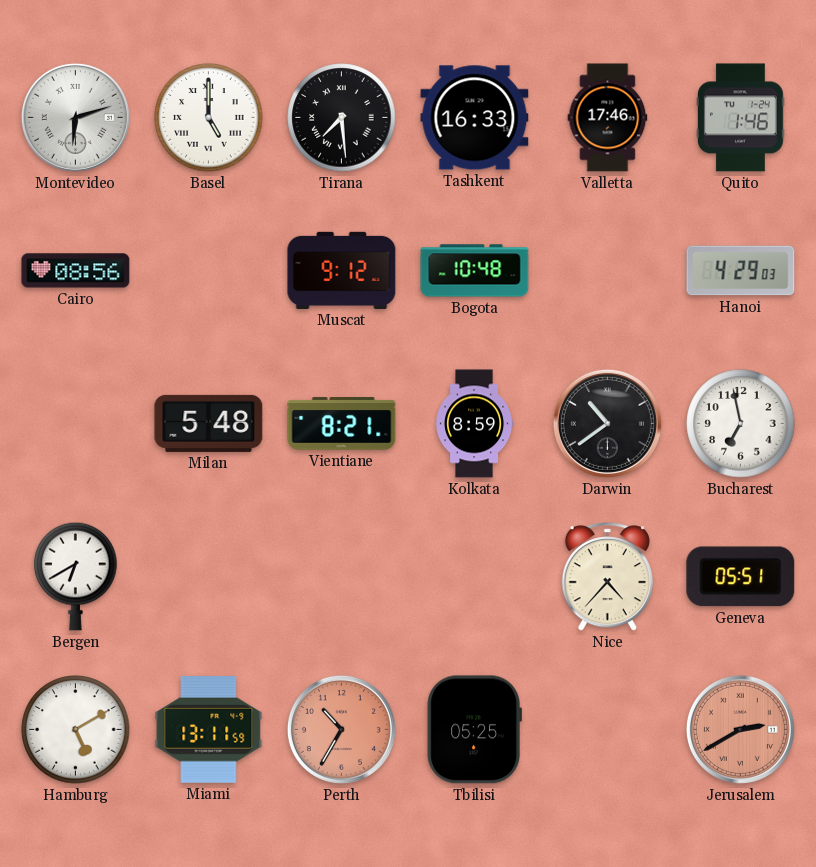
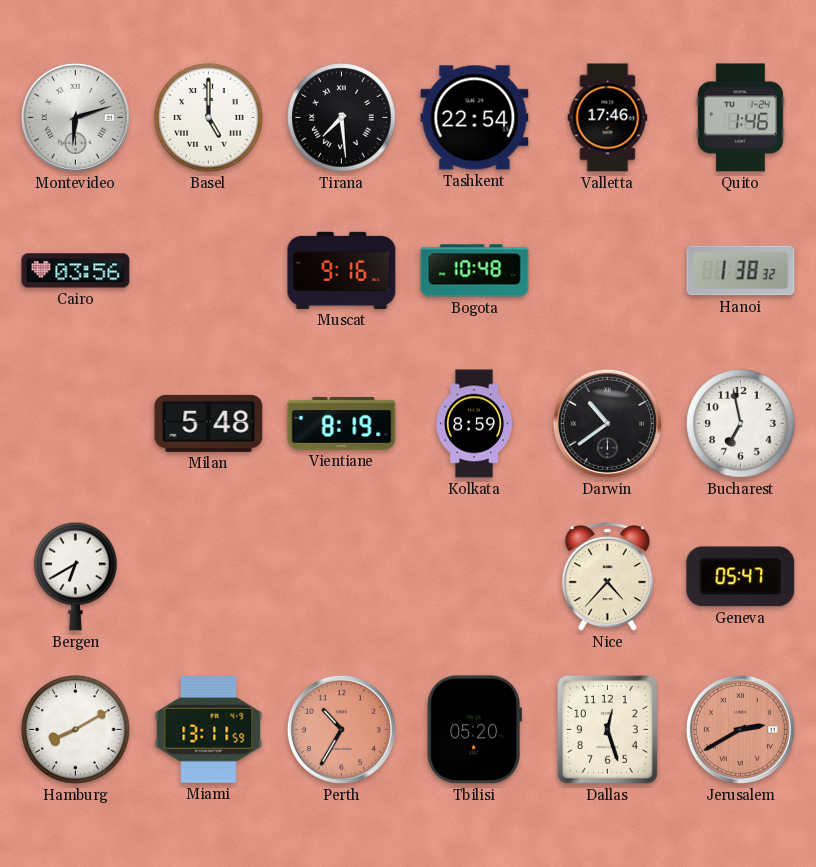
Tashkent: 16:33 -> 22:54
Cairo: 08:56 -> 03:56
Muscat: 9:12 -> 9:16
Hanoi: 4:29 -> 1:38
Vientiane: 8:21 -> 8:19
Geneva: 05:51 -> 05:47
Hamburg: 5:10 -> 8:10
Tbilisi: 05:25 -> 05:20
Dallas: none -> 12:27
